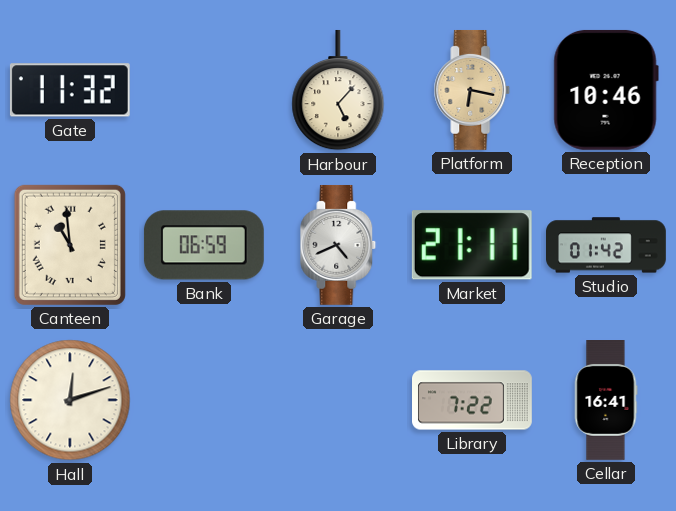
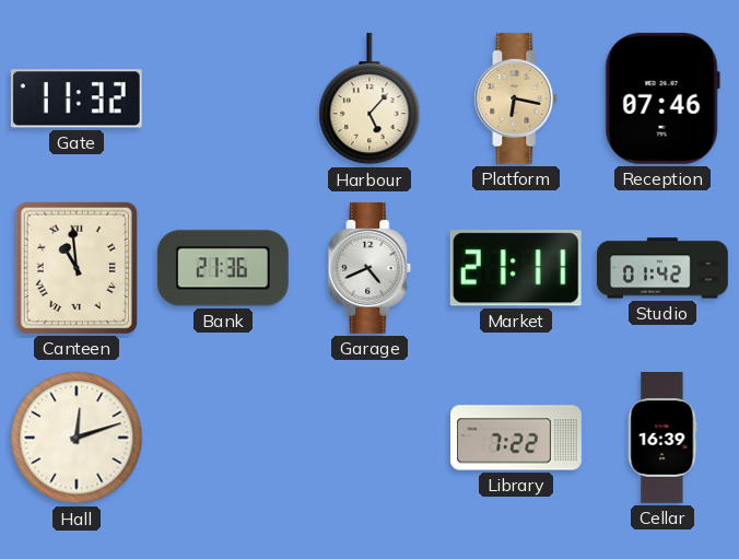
Reception: 10:46 -> 07:46
Bank: 06:59 -> 21:36
Cellar: 16:41 -> 16:39
